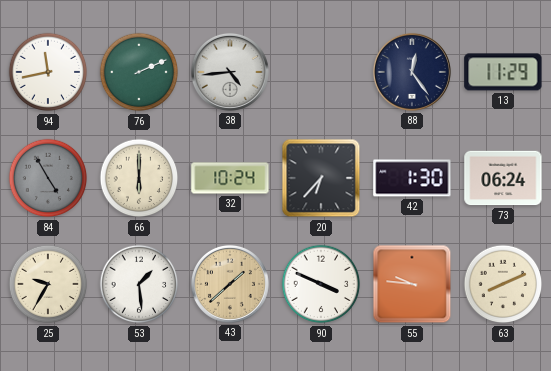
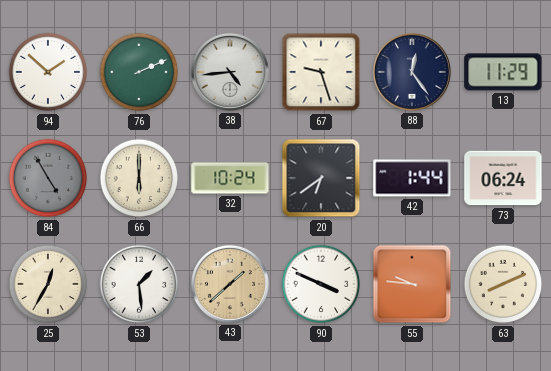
94: 11:43 -> 1:52
67: none -> 9:27
20: 6:37 -> 6:39
42: 1:30 -> 1:44
25: 9:35 -> 12:35
